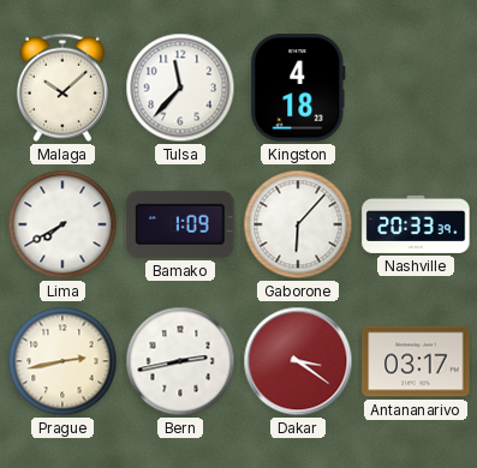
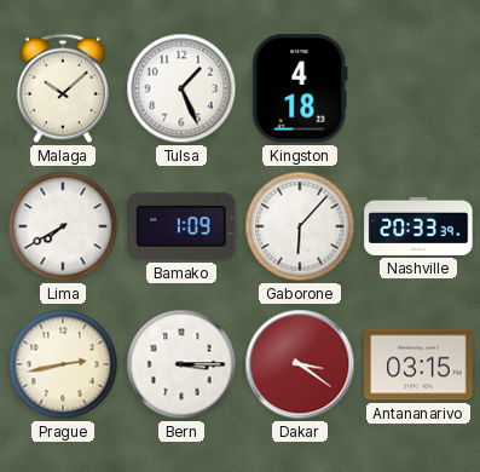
Tulsa: 11:37 -> 1:26
Bern: 2:43 -> 3:15
Antananarivo: 03:17 -> 03:15
